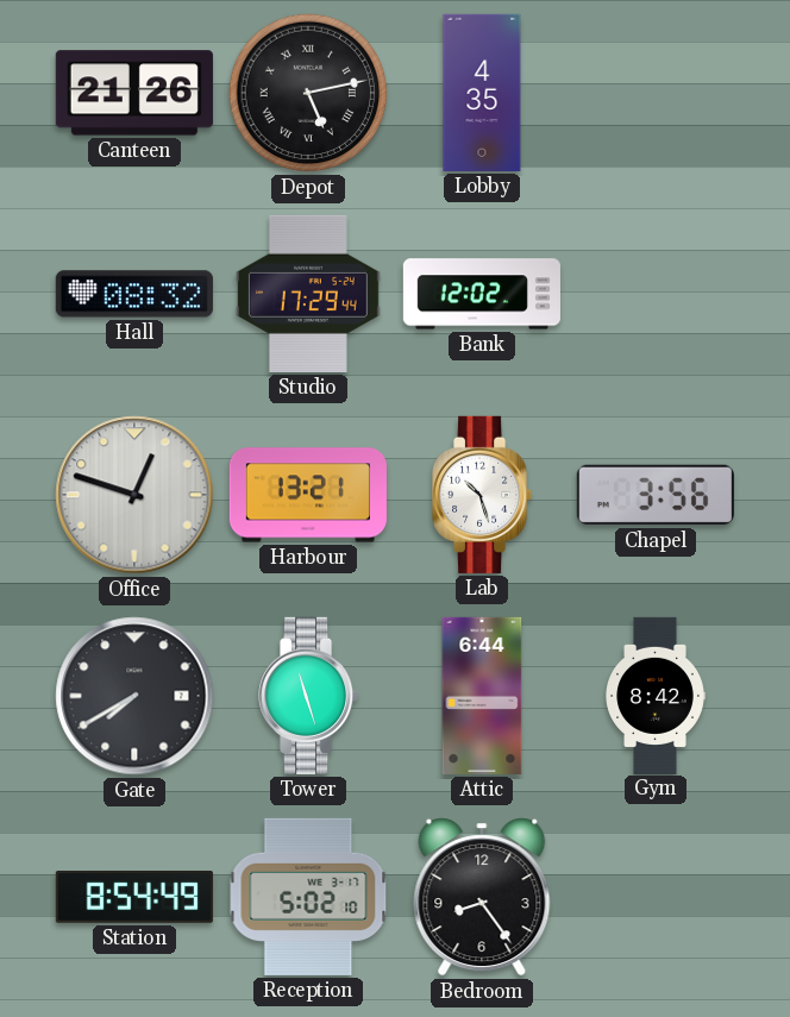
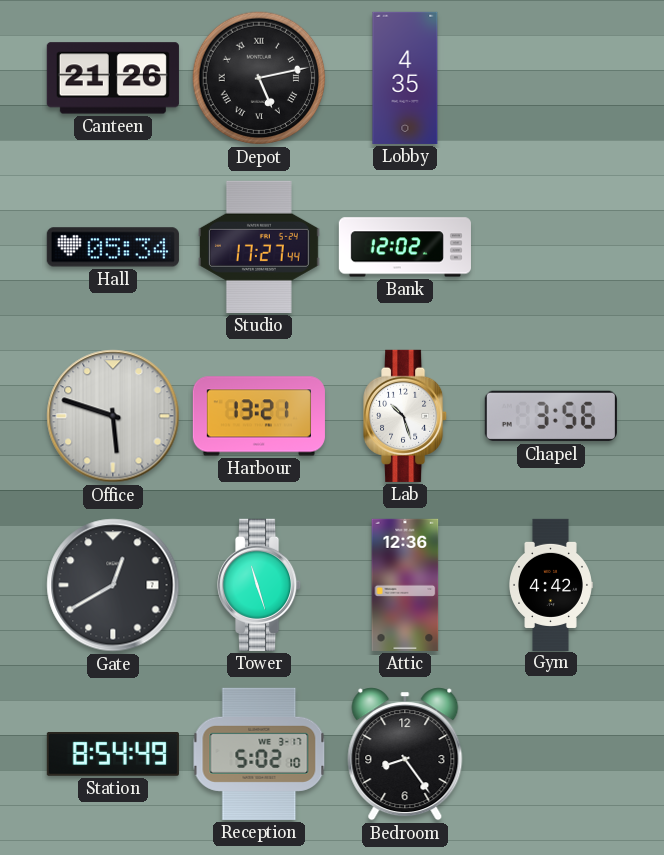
Hall: 08:32 -> 05:34
Studio: 17:29 -> 17:27
Office: 12:48 -> 5:48
Gate: 7:40 -> 12:40
Attic: 6:44 -> 12:36
Gym: 8:42 -> 4:42
